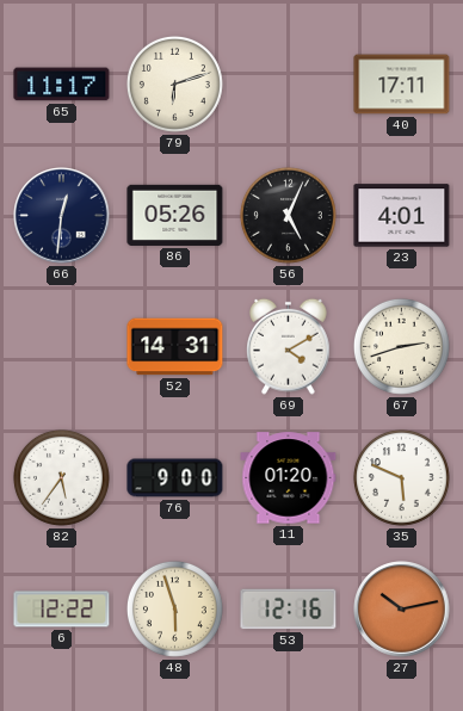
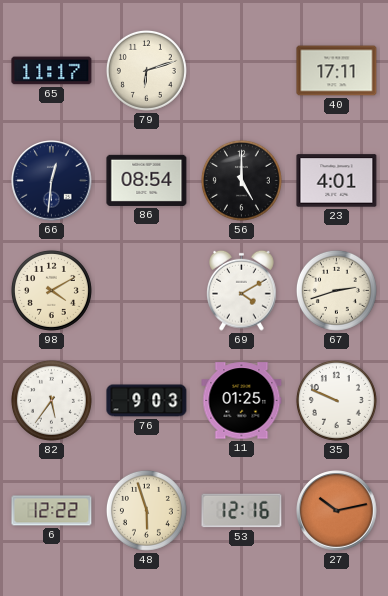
86: 05:26 -> 08:54
56: 5:04 -> 5:00
98: none -> 4:10
52: 14:31 -> none
76: 9:00 -> 9:03
11: 01:20 -> 01:25
35: 5:49 -> 9:49
